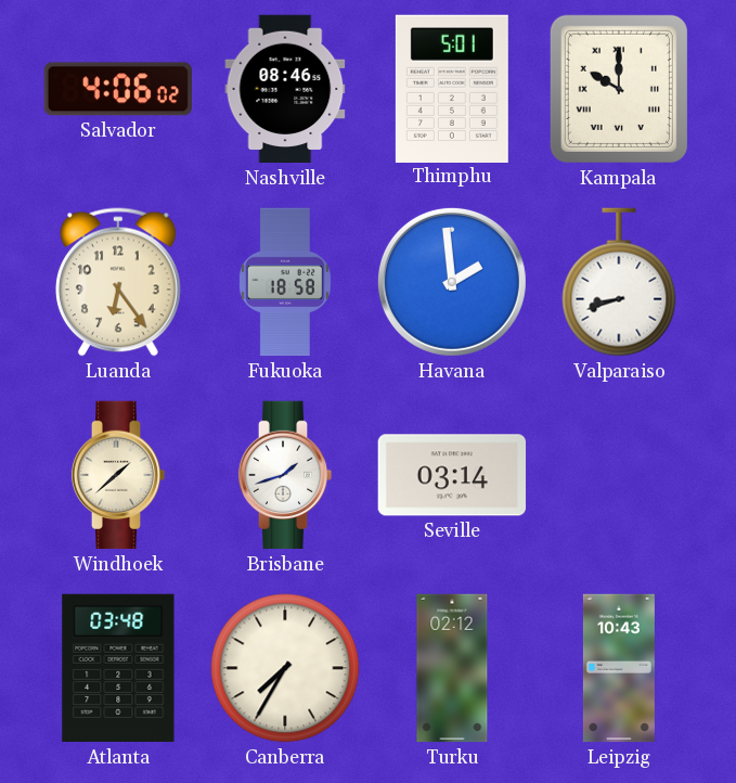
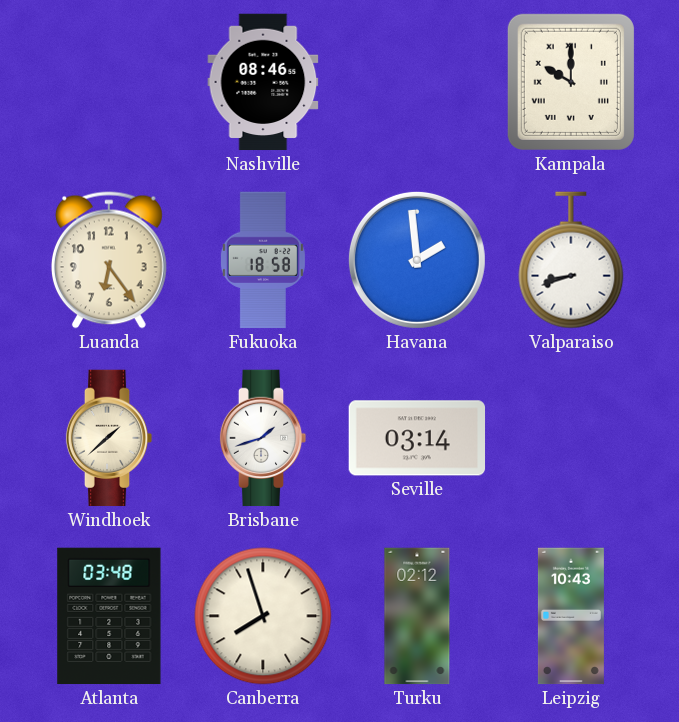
Salvador: 4:06 -> none
Thimphu: 5:01 -> none
Canberra: 7:35 -> 7:57
